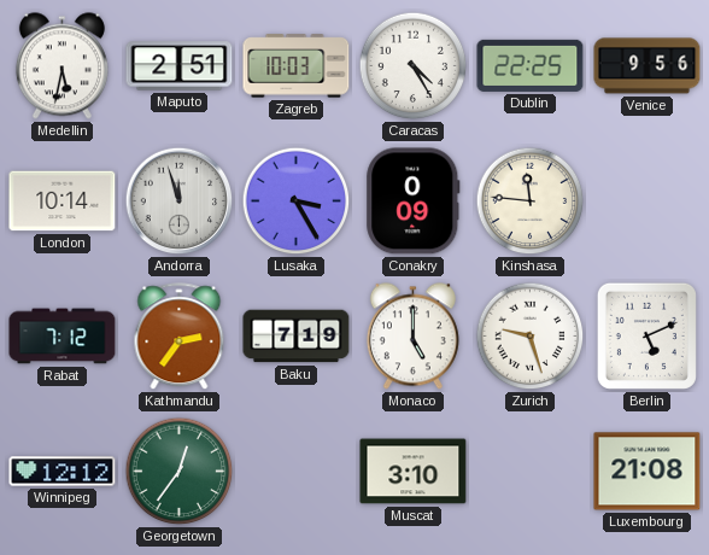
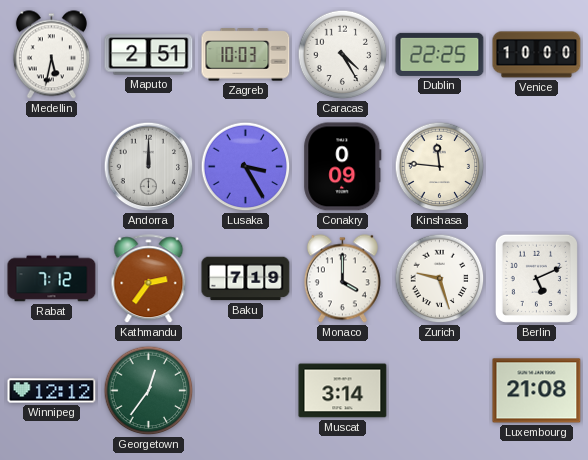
Venice: 9:56 -> 10:00
London: 10:14 -> none
Andorra: 11:57 -> 12:00
Monaco: 5:00 -> 4:00
Muscat: 3:10 -> 3:14
